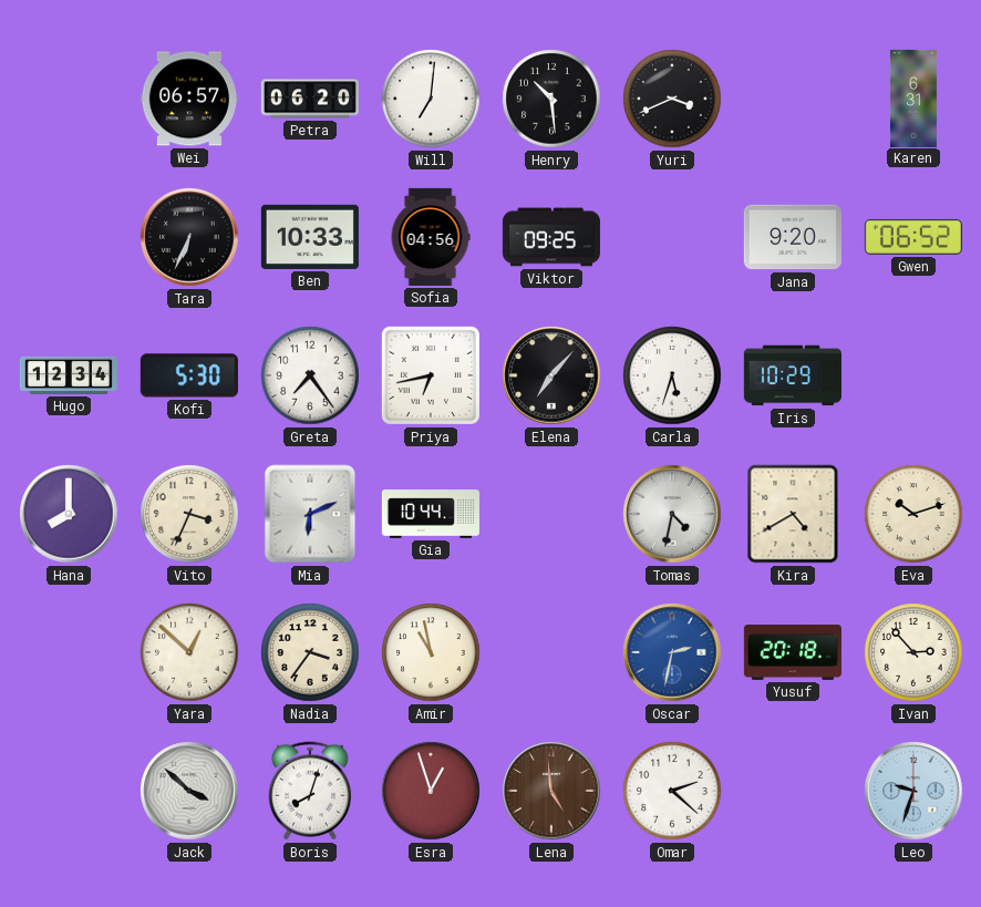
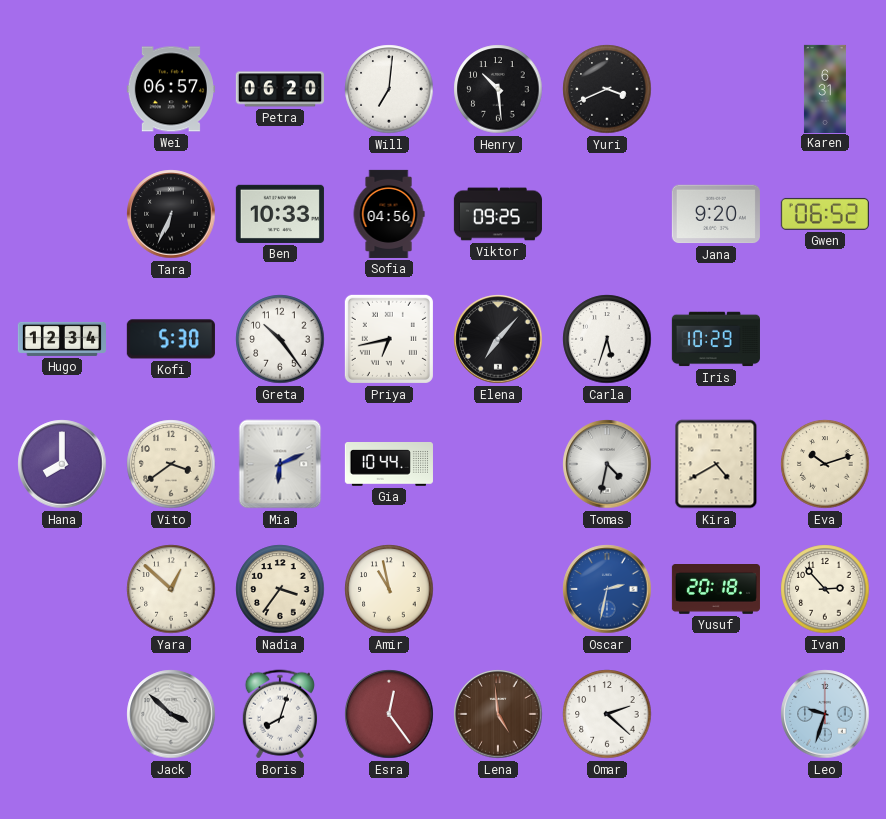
Greta: 7:24 -> 10:24
Vito: 3:34 -> 3:39
Esra: 12:57 -> 12:24
